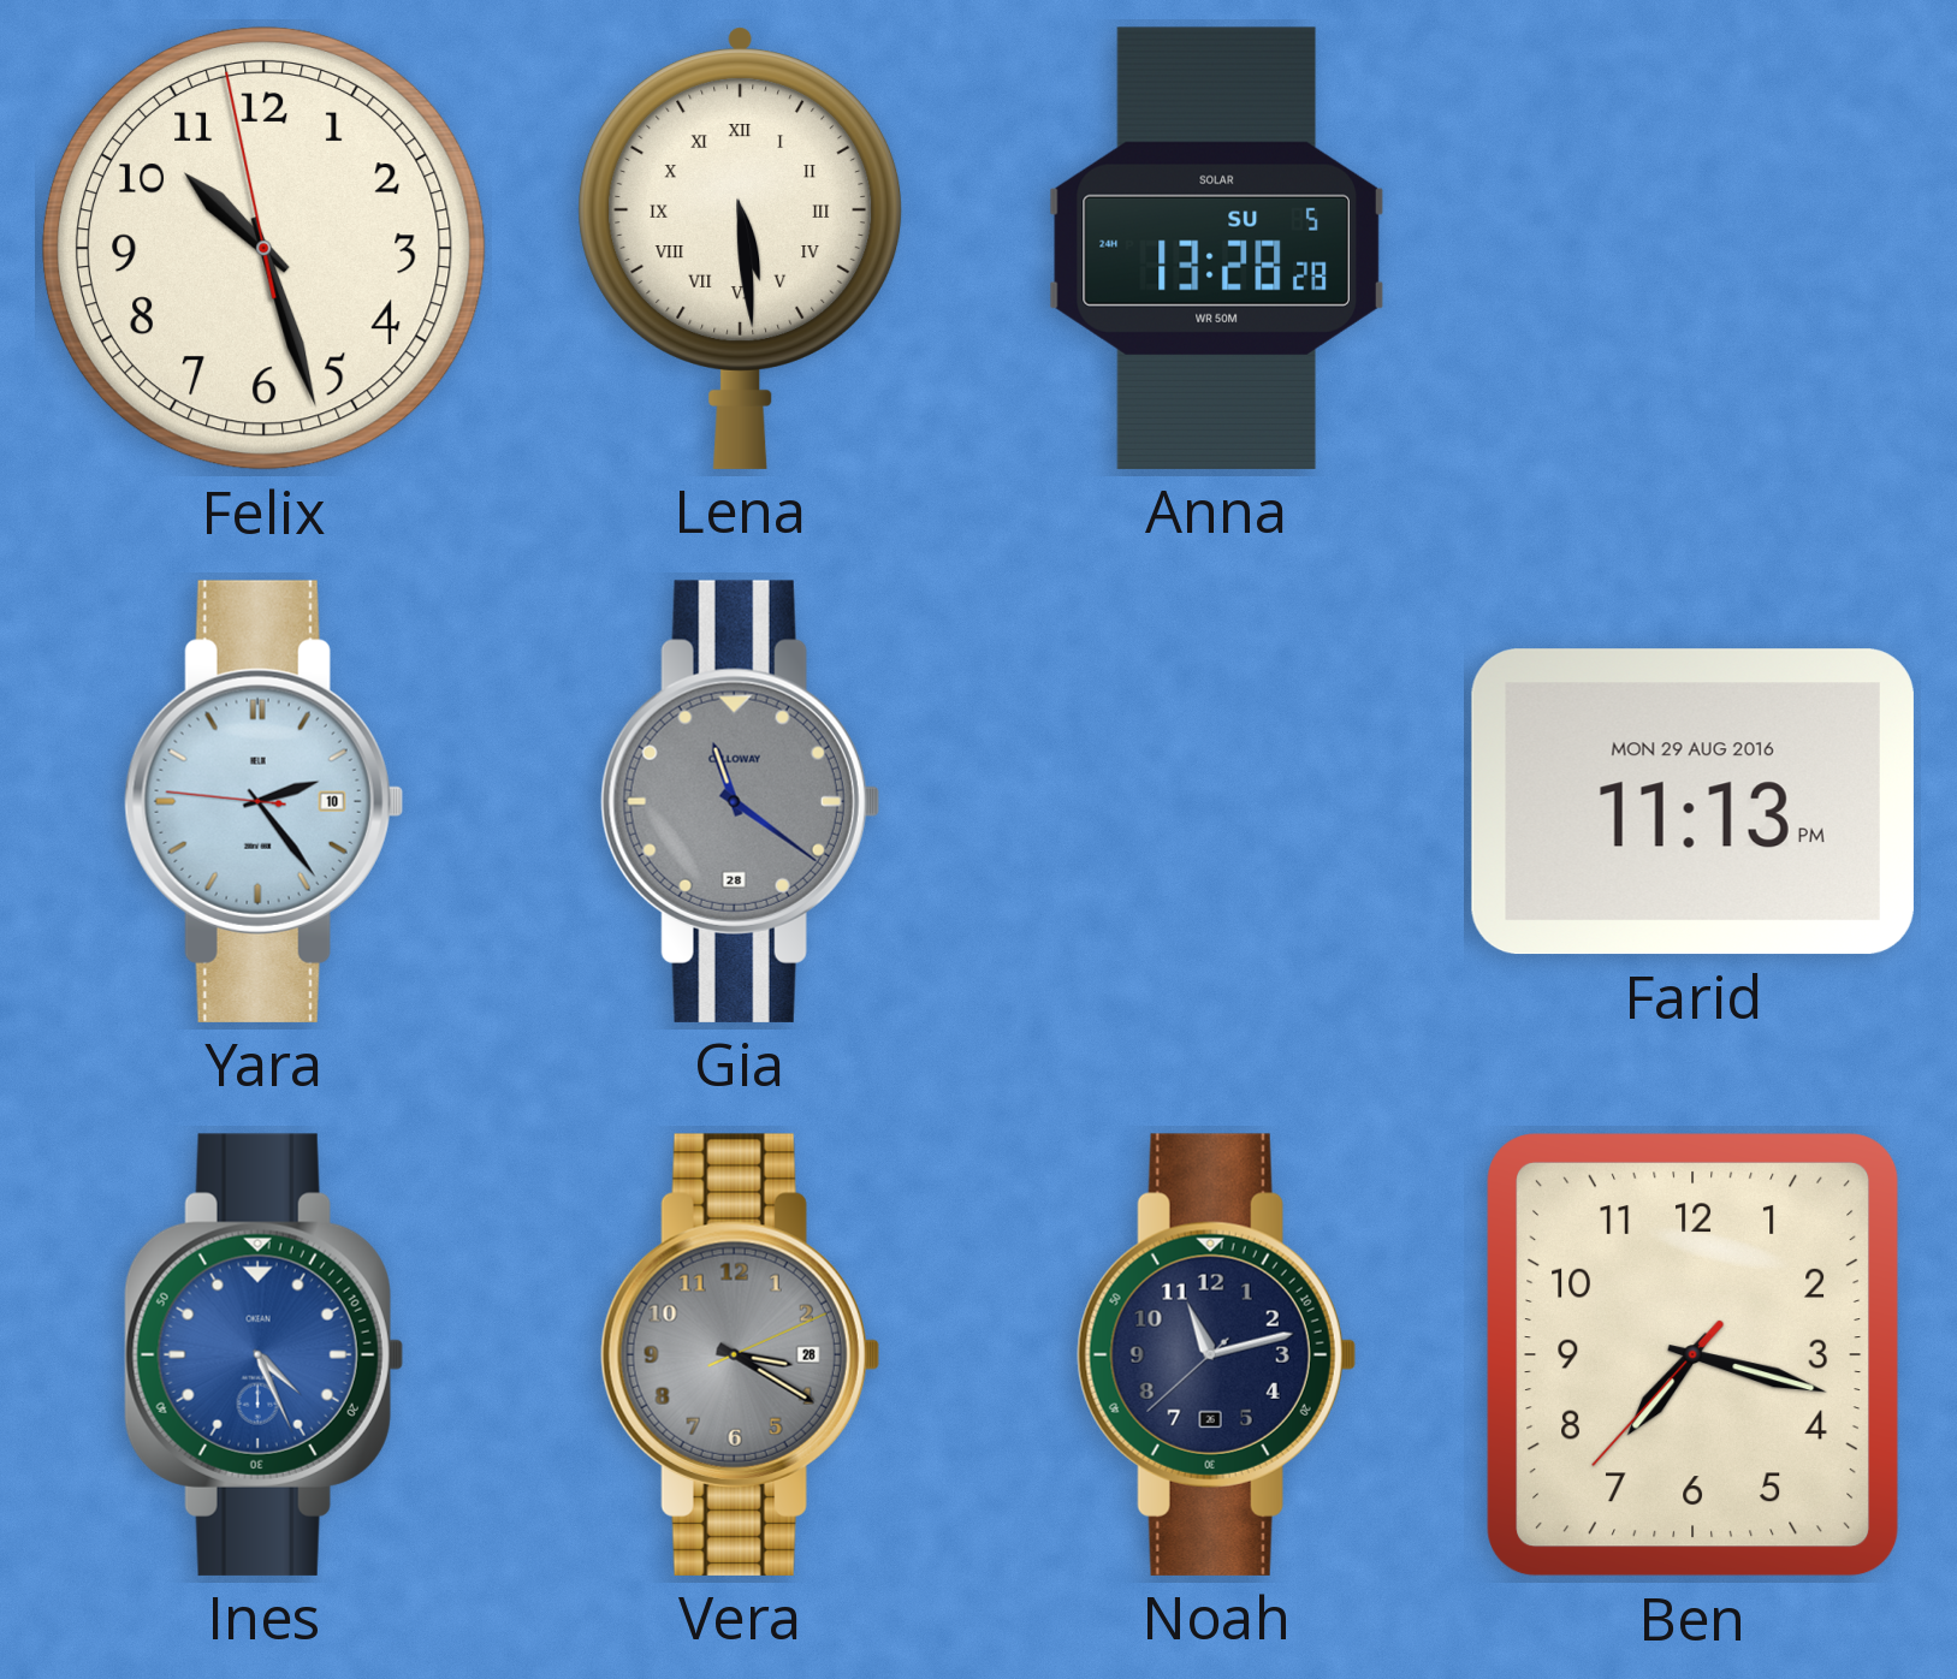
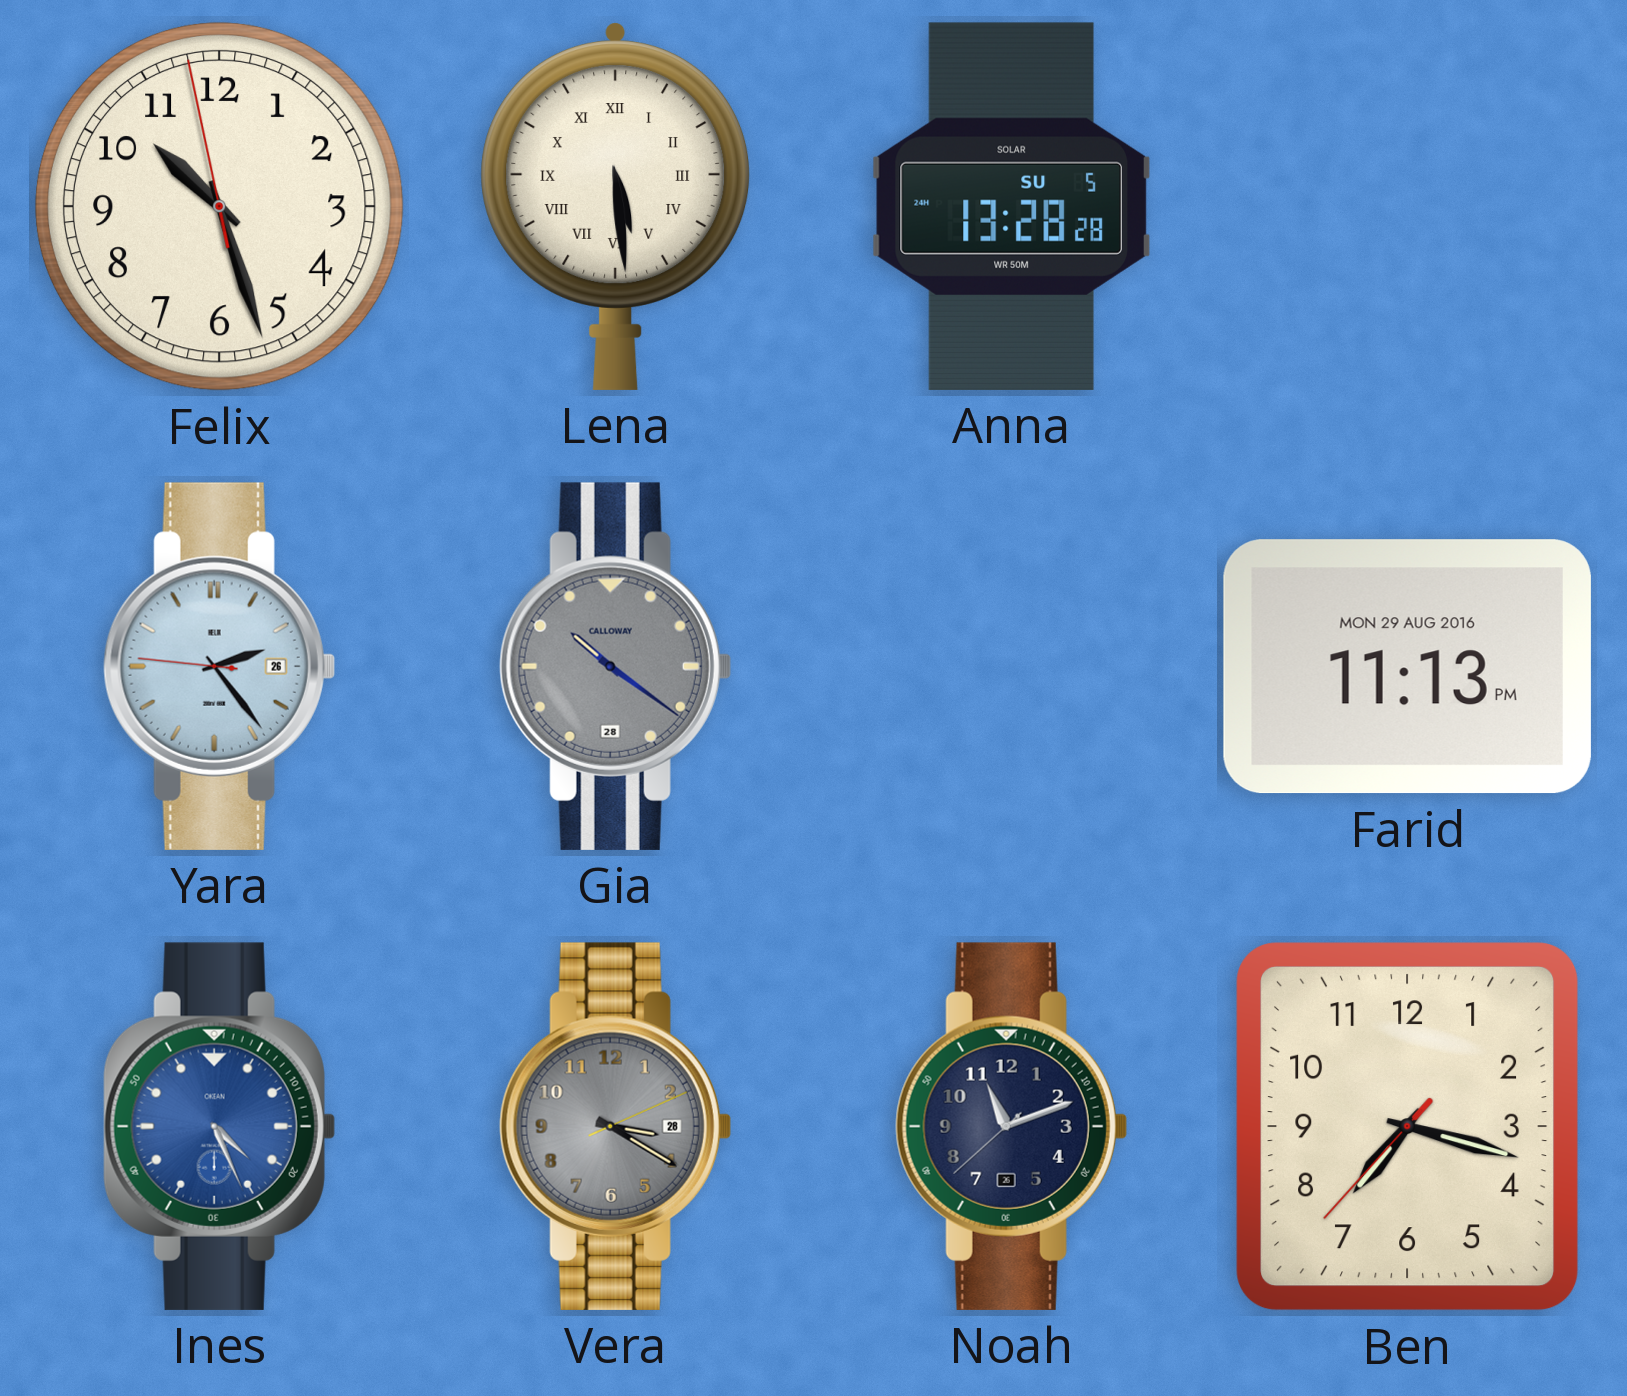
Yara date: 10 -> 26
Gia: 11:21 -> 10:21
Noah: 11:12 -> 11:11
